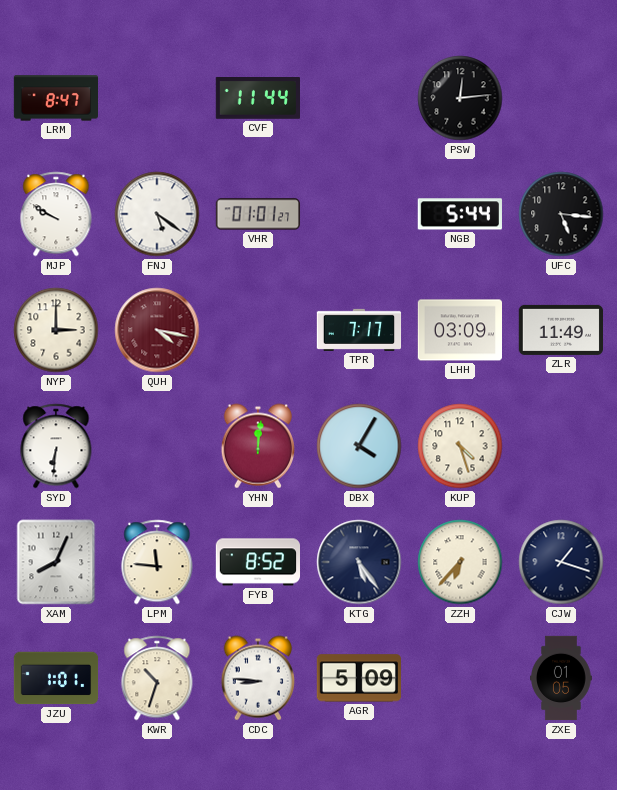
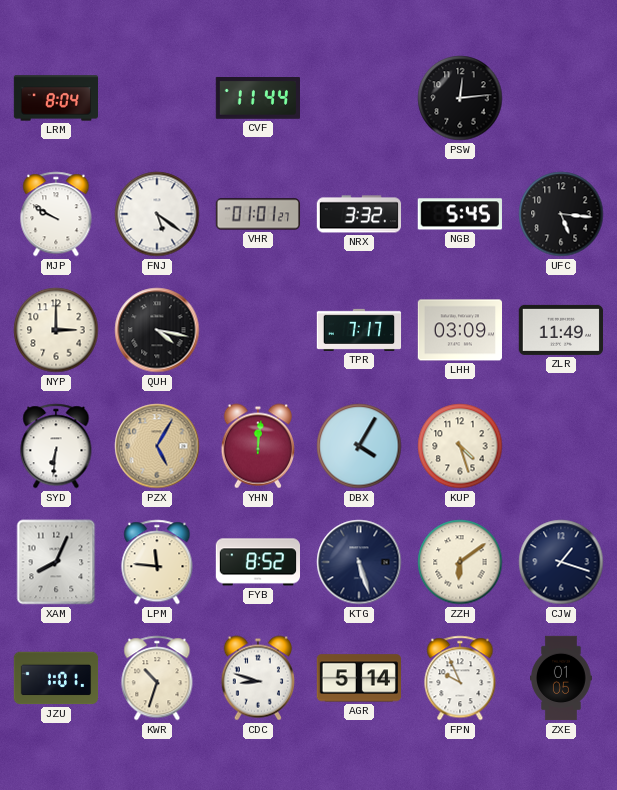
LRM: 8:47 -> 8:04
NRX: none -> 3:32
NGB: 5:44 -> 5:45
QUH dial: burgundy -> black
PZX: none -> 5:05
KTG: 5:24 -> 5:27
ZZH: 6:37 -> 6:09
CDC: 8:46 -> 8:48
AGR: 5:09 -> 5:14
FPN: none -> 9:56
